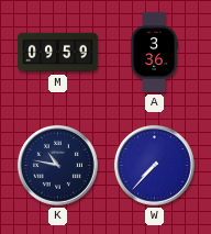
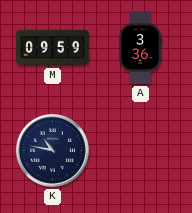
W: 7:37 -> none
